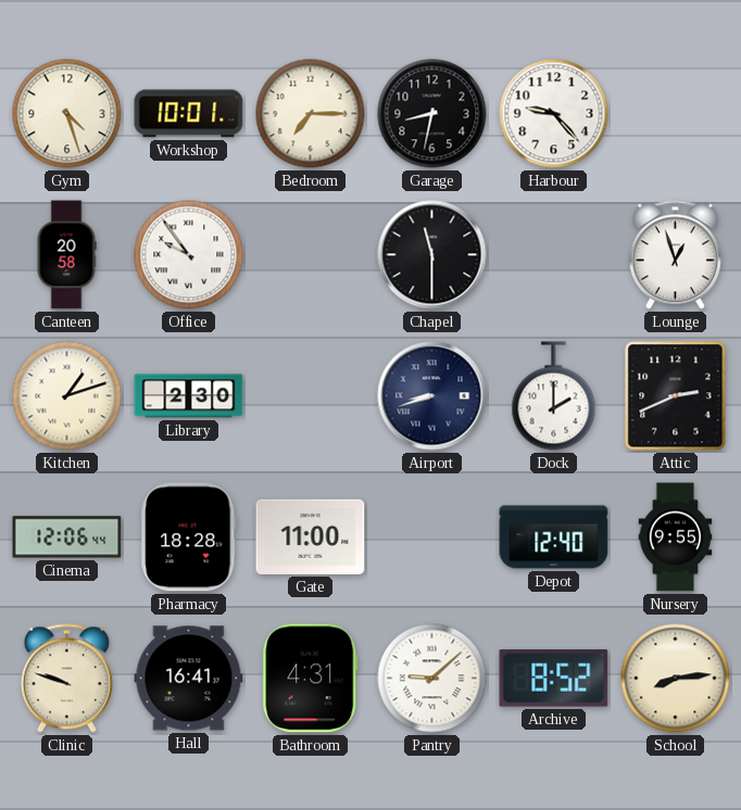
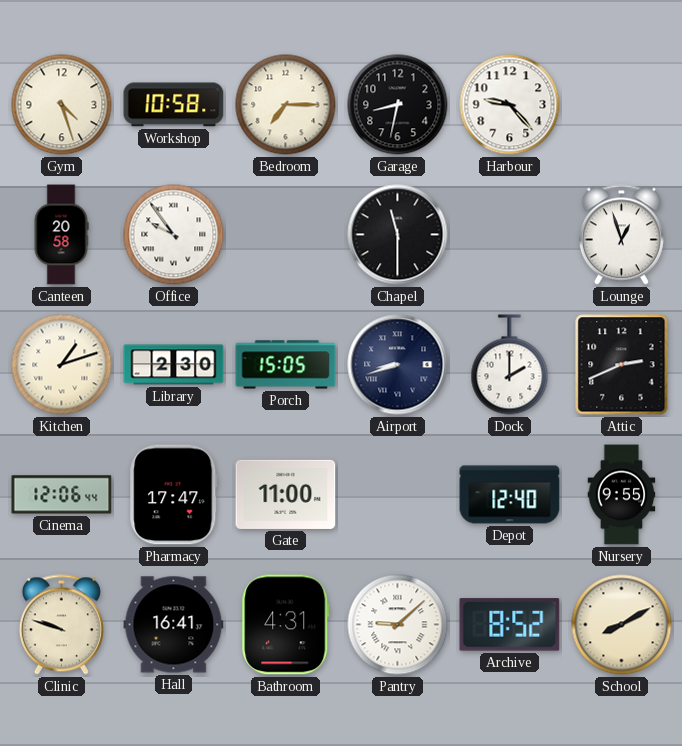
Workshop: 10:01 -> 10:58
Porch: none -> 15:05
Pharmacy: 18:28 -> 17:47
School: 8:14 -> 8:10
